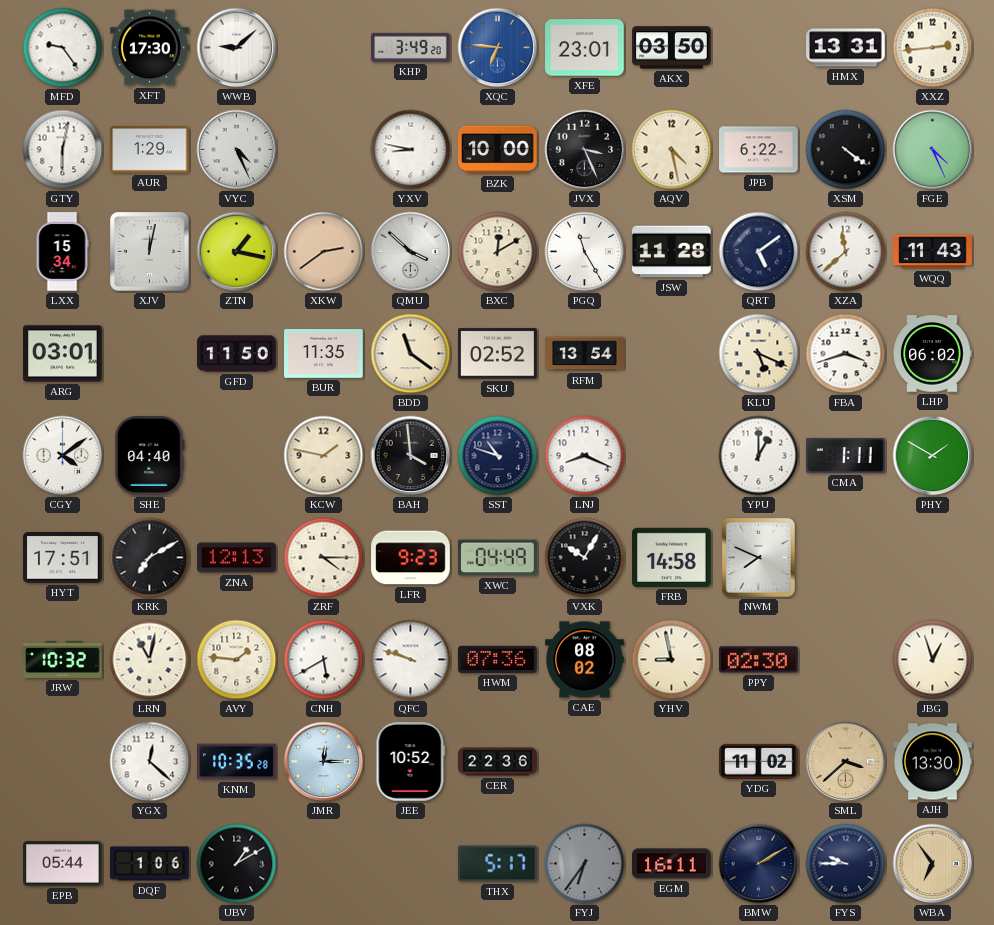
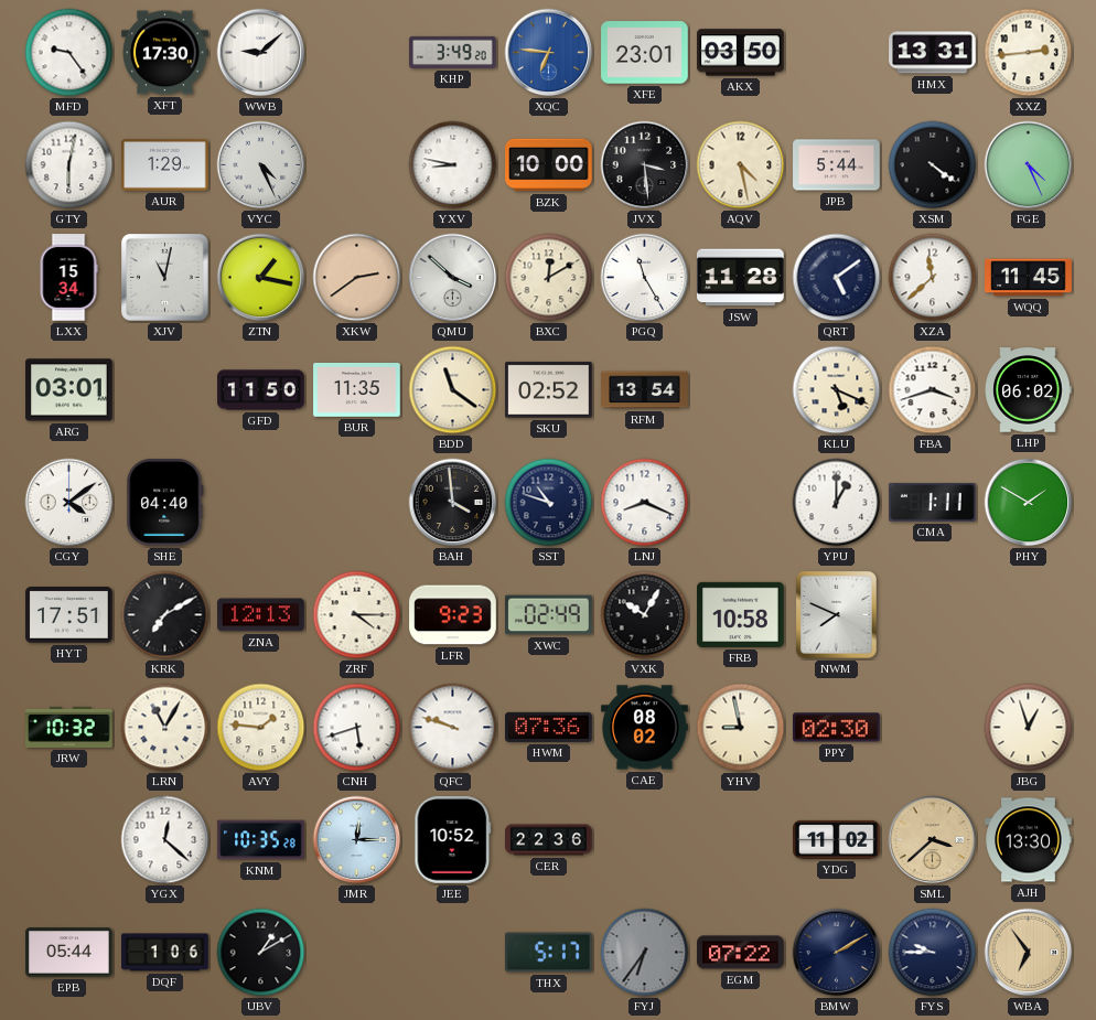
JVX: 3:26 -> 3:29
JPB: 6:22 -> 5:44
XJV: 12:02 -> 11:02
WQQ: 11:43 -> 11:45
KCW: 1:47 -> none
XWC: 04:49 -> 02:49
FRB: 14:58 -> 10:58
LRN: 11:02 -> 11:05
CNH: 5:40 -> 5:42
EGM: 16:11 -> 07:22
